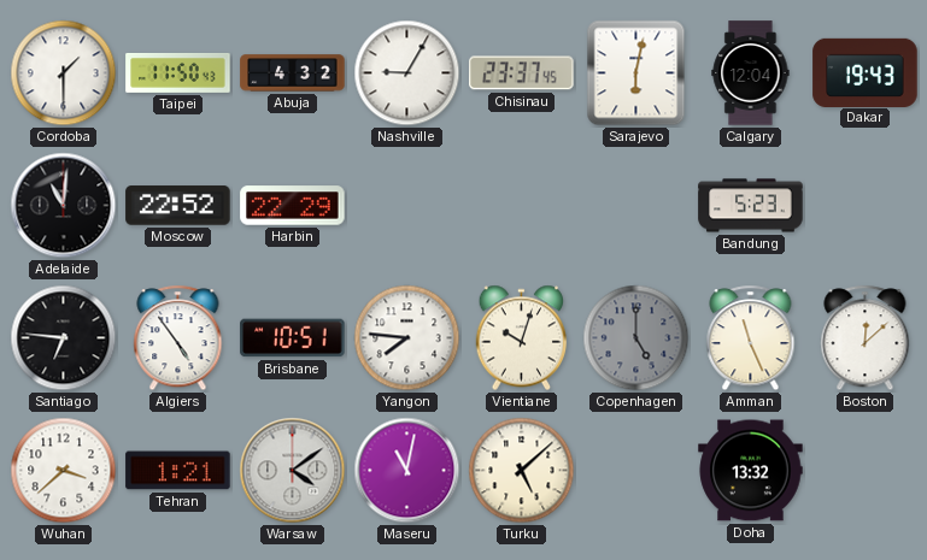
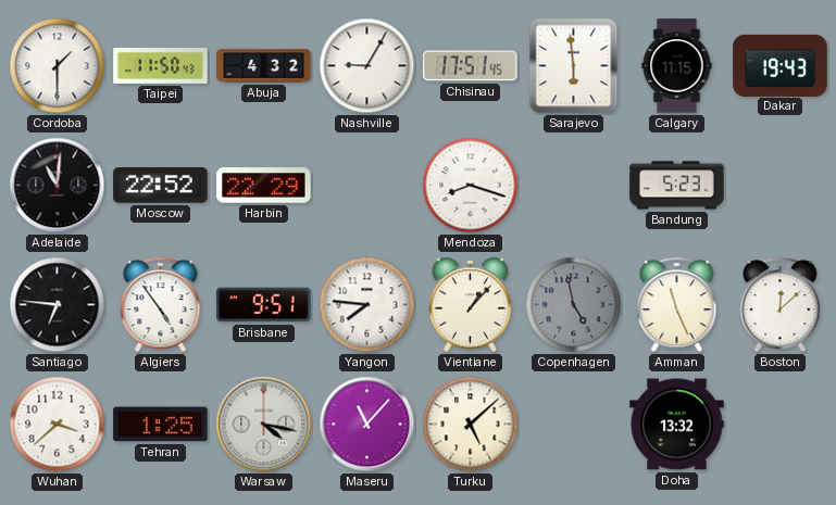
Chisinau: 23:37 -> 17:51
Sarajevo: 6:02 -> 5:59
Calgary: 12:04 -> 11:15
Mendoza: none -> 8:18
Brisbane: 10:51 -> 9:51
Vientiane: 10:03 -> 1:07
Copenhagen: 5:00 -> 4:58
Tehran: 1:21 -> 1:25
Warsaw: 4:09 -> 4:17
Maseru: 11:02 -> 11:07
